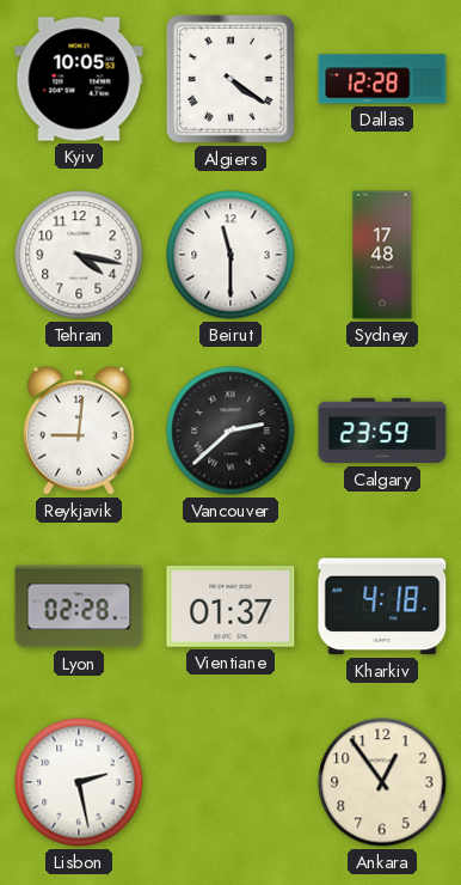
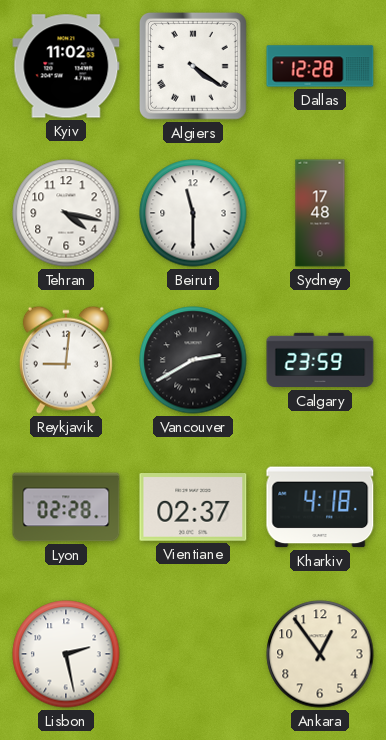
Kyiv: 10:05 -> 11:02
Vancouver: 2:38 -> 2:40
Vientiane: 01:37 -> 02:37
